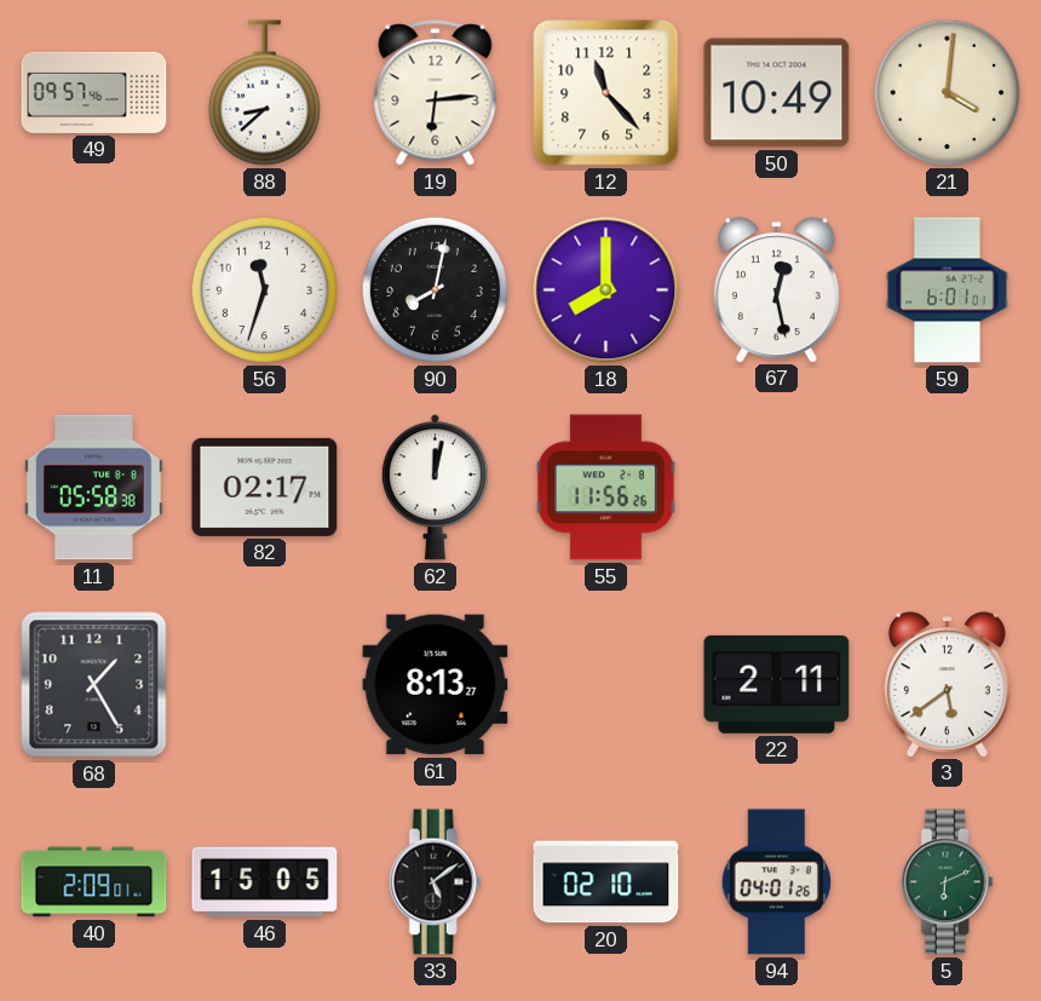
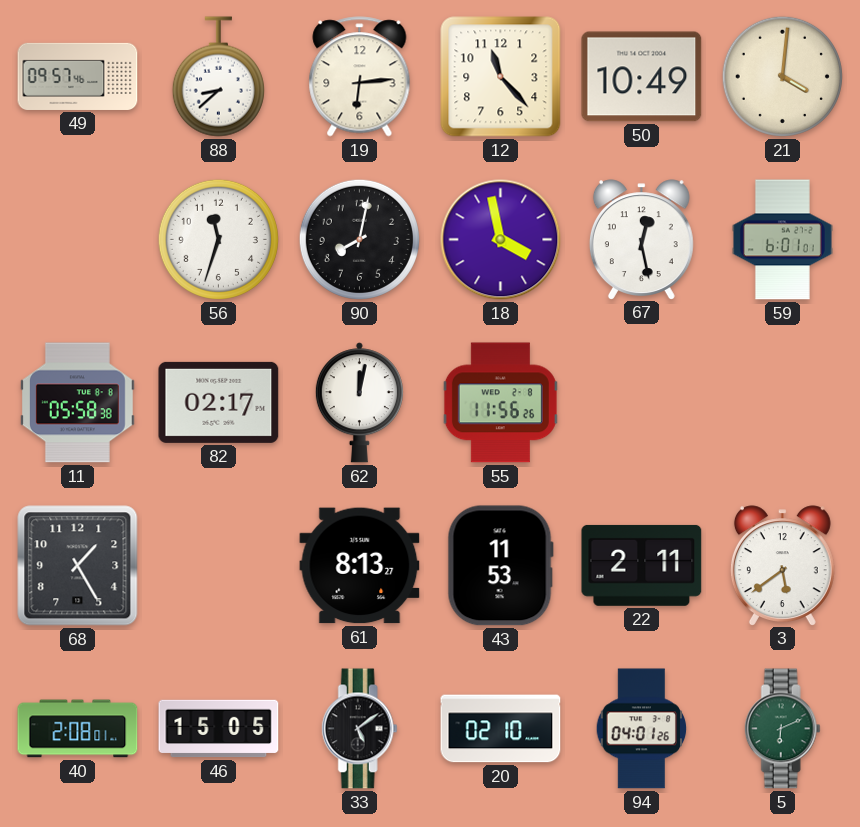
18: 8:00 -> 3:58
43: none -> 11:53
40: 2:09 -> 2:08
